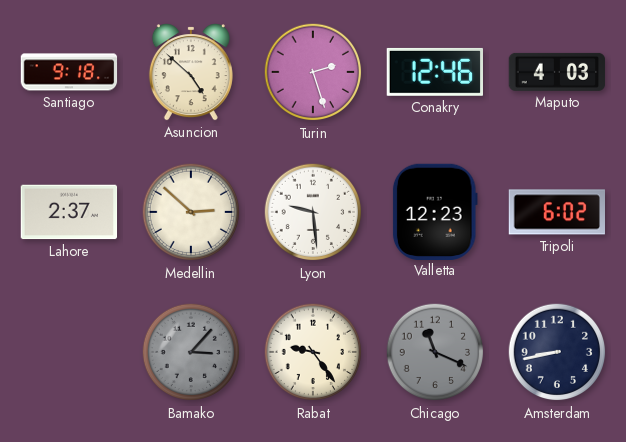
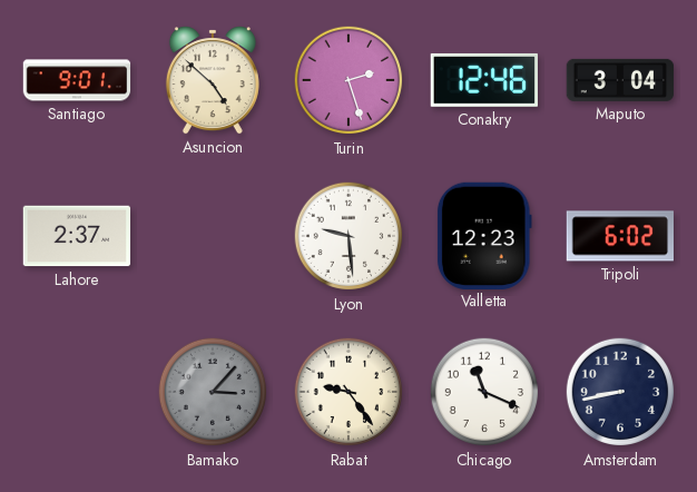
Santiago: 9:18 -> 9:01
Maputo: 4:03 -> 3:04
Medellin: 2:52 -> none
Chicago dial: grey -> white
